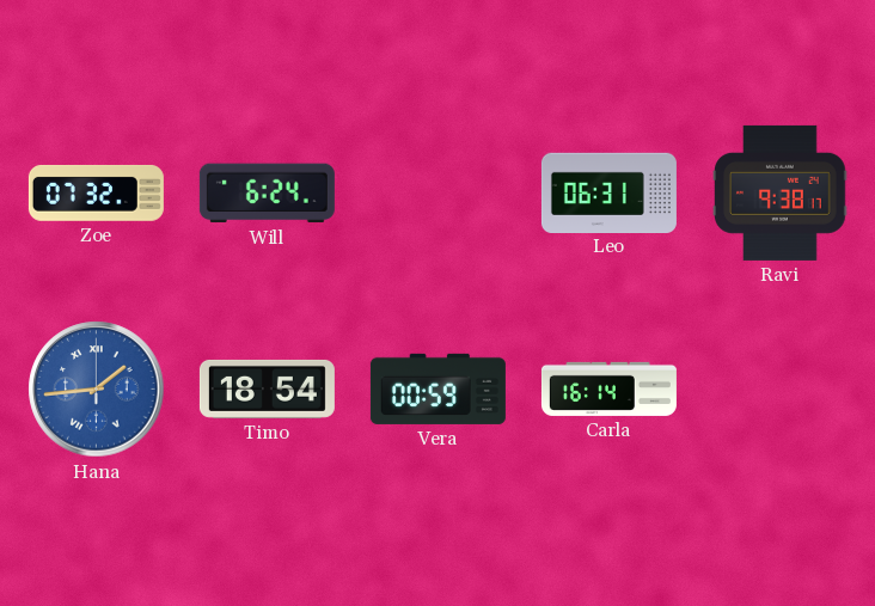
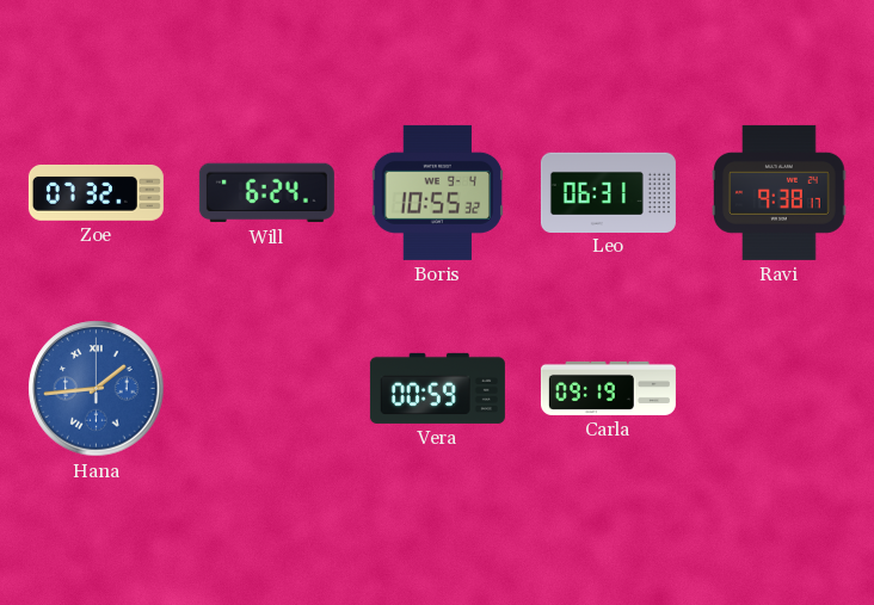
Boris: none -> 10:55
Timo: 18:54 -> none
Carla: 16:14 -> 09:19
